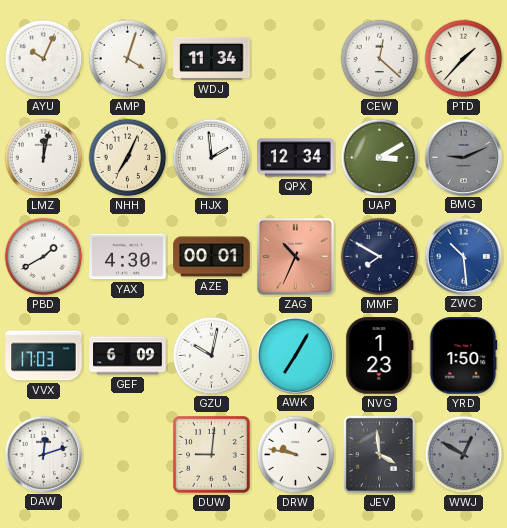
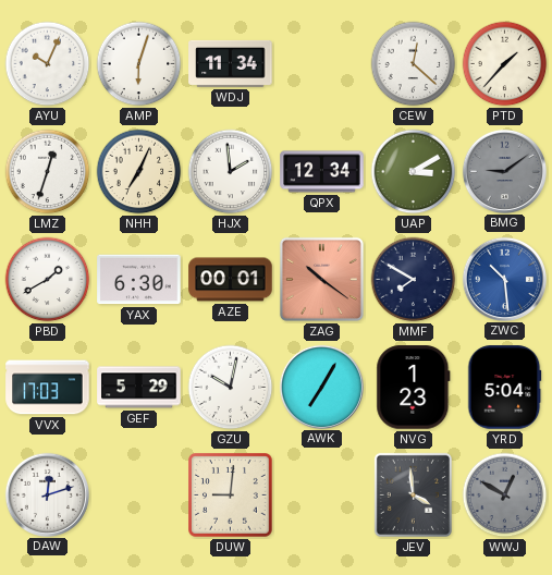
AMP: 4:03 -> 6:03
LMZ: 12:02 -> 12:33
BMG: 9:11 -> 9:09
YAX: 4:30 -> 6:30
ZAG: 10:34 -> 10:21
GEF: 6:09 -> 5:29
YRD: 1:50 -> 5:04
DRW: 9:47 -> none
